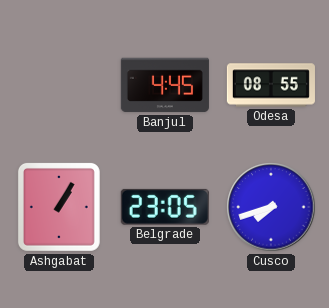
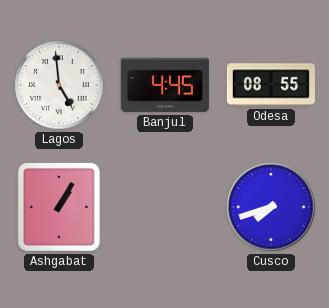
Lagos: none -> 4:59
Belgrade: 23:05 -> none
